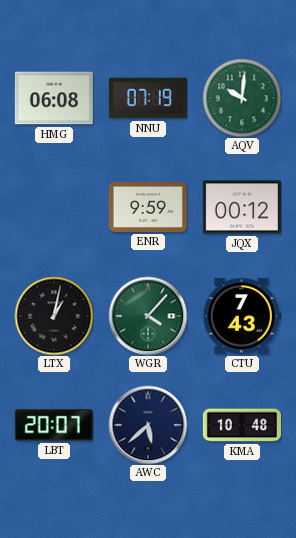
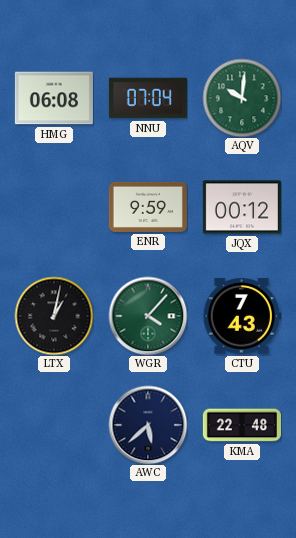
NNU: 07:19 -> 07:04
LBT: 20:07 -> none
KMA: 10:48 -> 22:48
